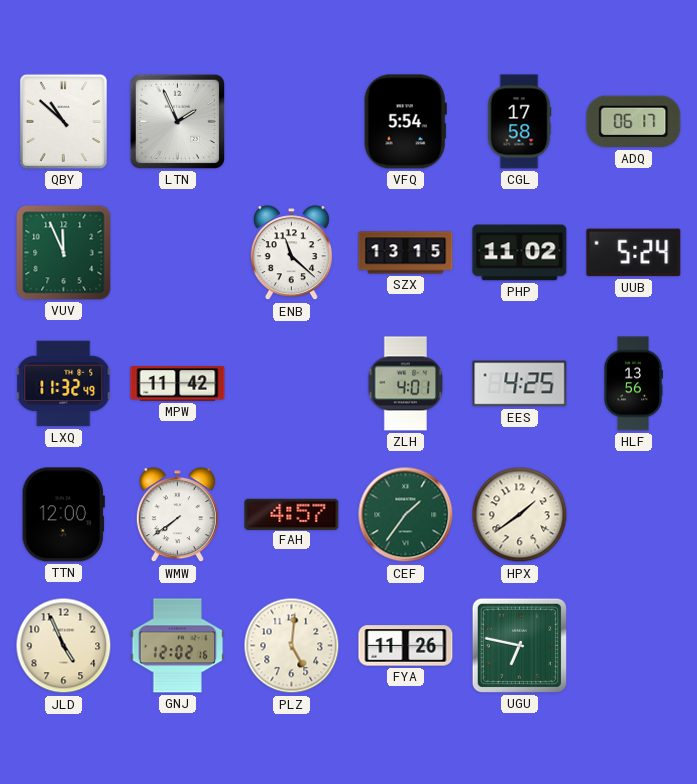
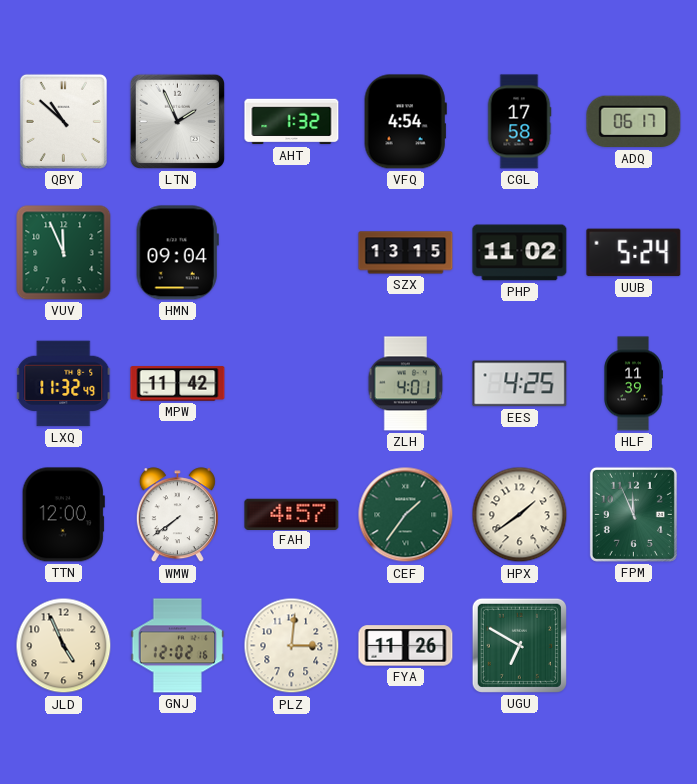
AHT: none -> 1:32
VFQ: 5:54 -> 4:54
HMN: none -> 09:04
ENB: 11:22 -> none
HLF: 13:56 -> 11:39
FPM: none -> 11:56
PLZ: 5:01 -> 3:01
UGU: 6:47 -> 6:50
